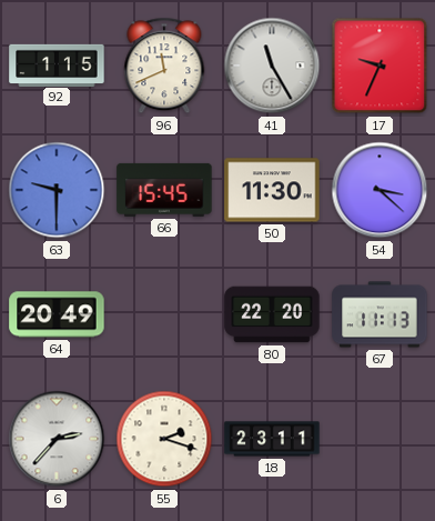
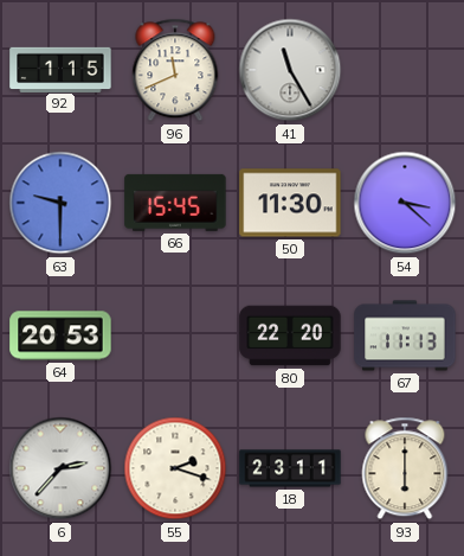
17: 9:34 -> none
64: 20:49 -> 20:53
93: none -> 6:00
